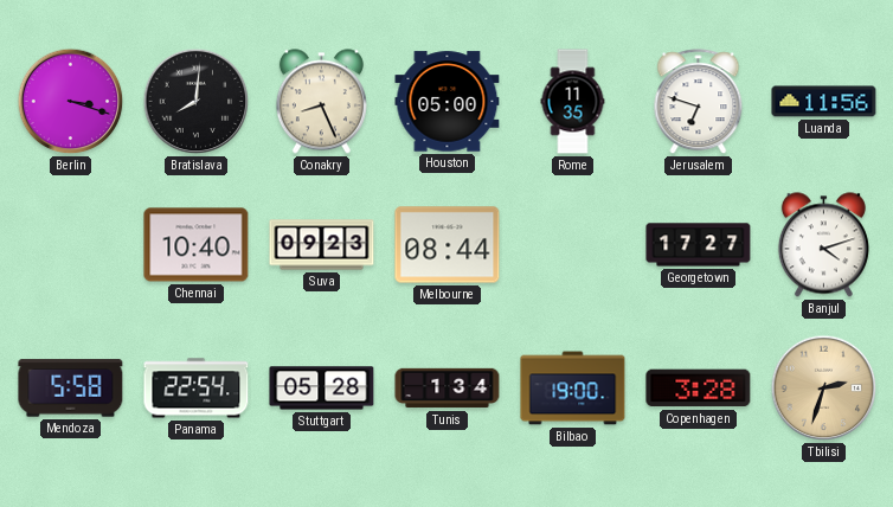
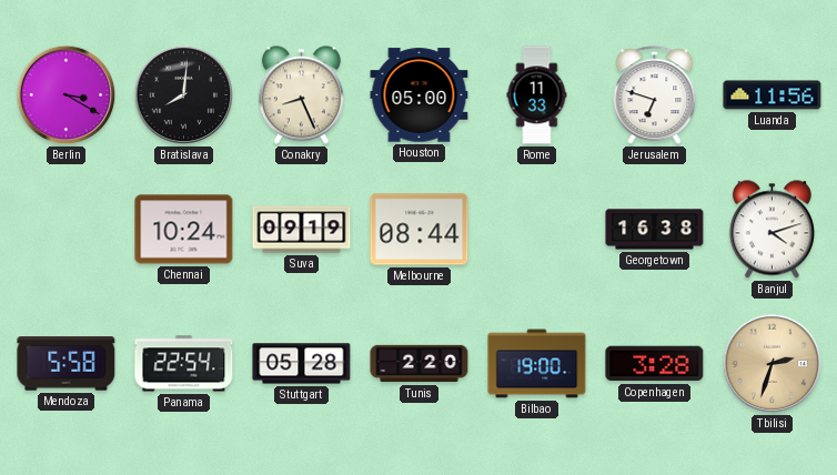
Berlin: 3:18 -> 3:20
Rome: 11:35 -> 11:33
Chennai: 10:40 -> 10:24
Suva: 09:23 -> 09:19
Georgetown: 17:27 -> 16:38
Tunis: 1:34 -> 2:20
